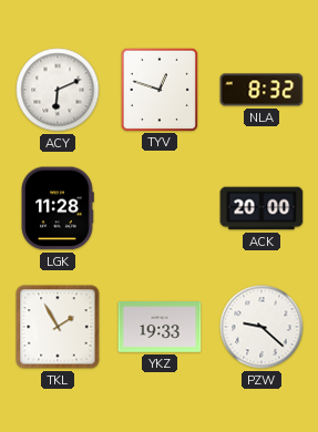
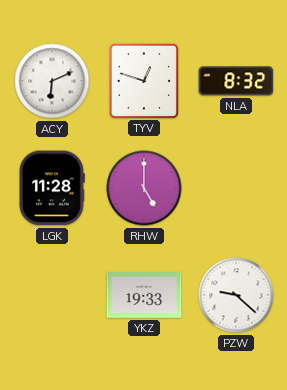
RHW: none -> 5:00
ACK: 20:00 -> none
TKL: 1:55 -> none
